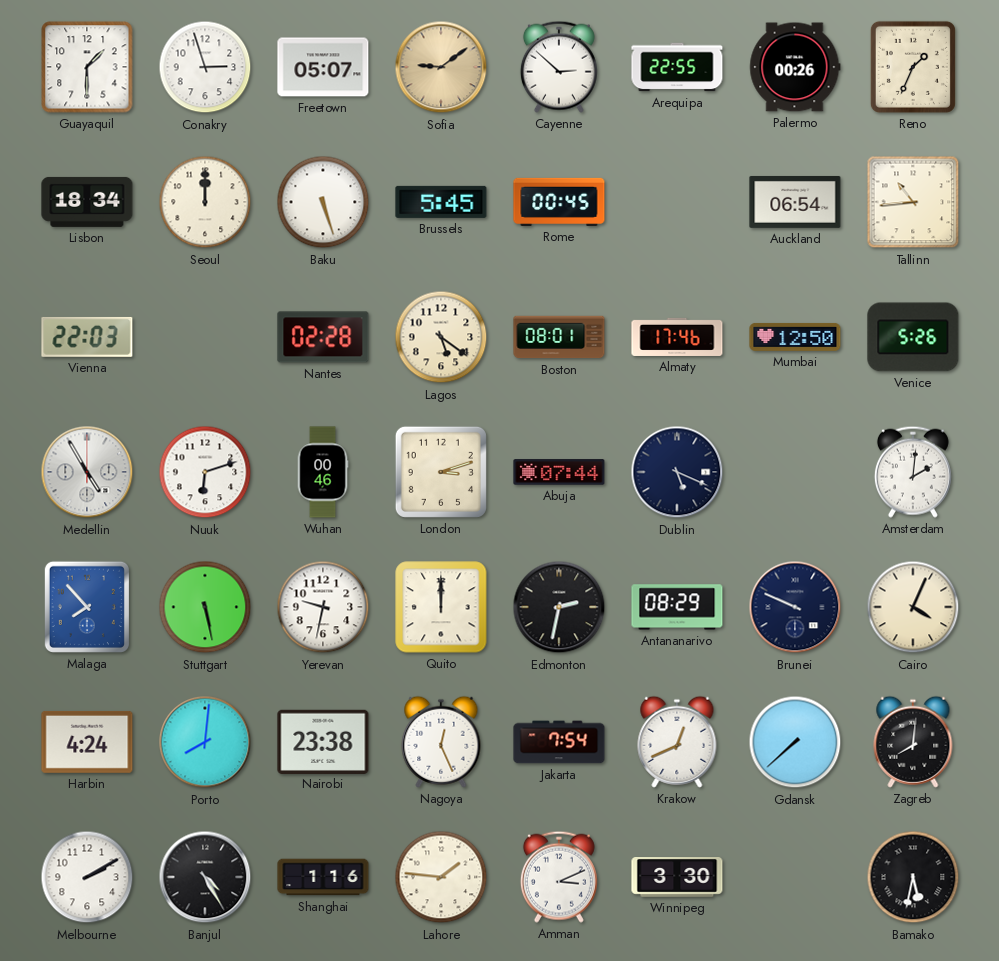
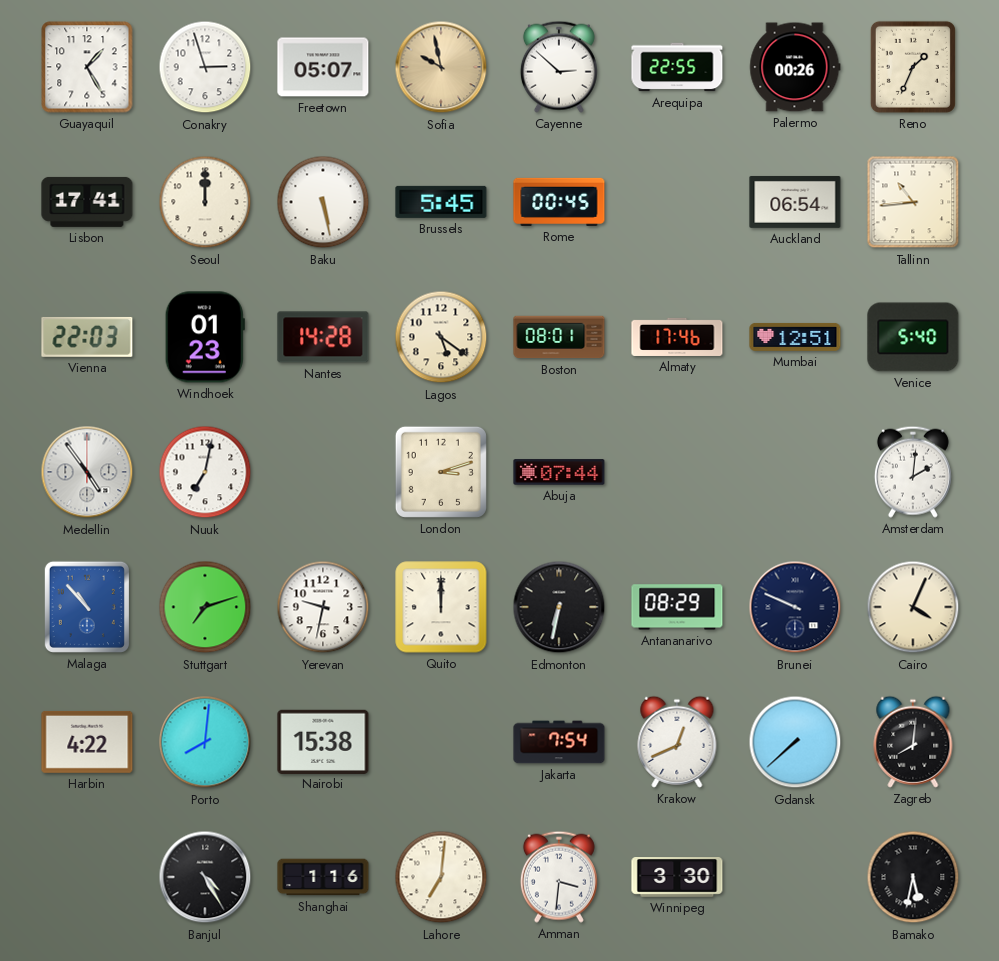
Guayaquil: 1:30 -> 1:25
Sofia: 9:09 -> 9:58
Lisbon: 18:34 -> 17:41
Baku: 5:27 -> 5:28
Windhoek: none -> 01:23
Nantes: 02:28 -> 14:28
Mumbai: 12:50 -> 12:51
Venice: 5:26 -> 5:40
Medellin: 4:55 -> 4:54
Nuuk: 6:12 -> 7:02
Wuhan: 00:46 -> none
Dublin: 5:19 -> none
Malaga: 7:53 -> 10:53
Stuttgart: 5:28 -> 7:12
Edmonton: 2:32 -> 6:32
Harbin: 4:24 -> 4:22
Nairobi: 23:38 -> 15:38
Nagoya: 12:26 -> none
Melbourne: 2:10 -> none
Lahore: 1:46 -> 7:01
Amman: 3:11 -> 3:31
